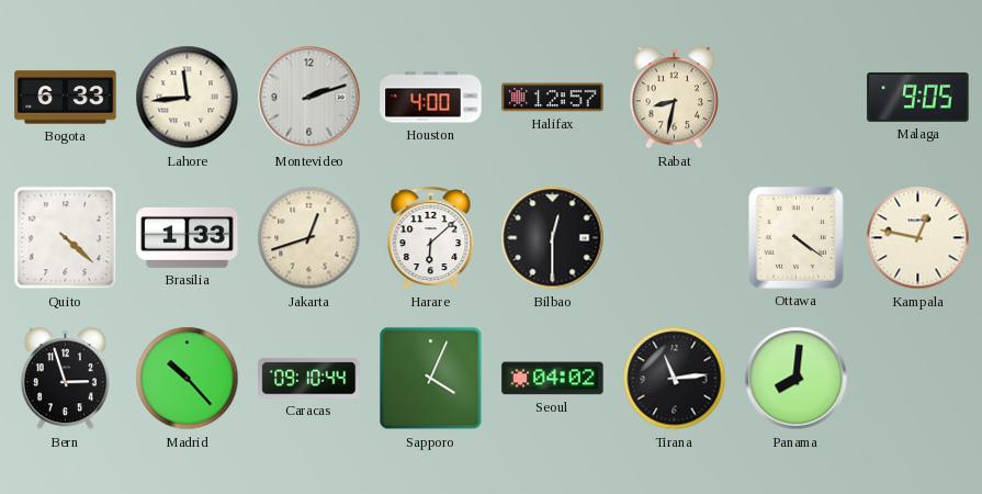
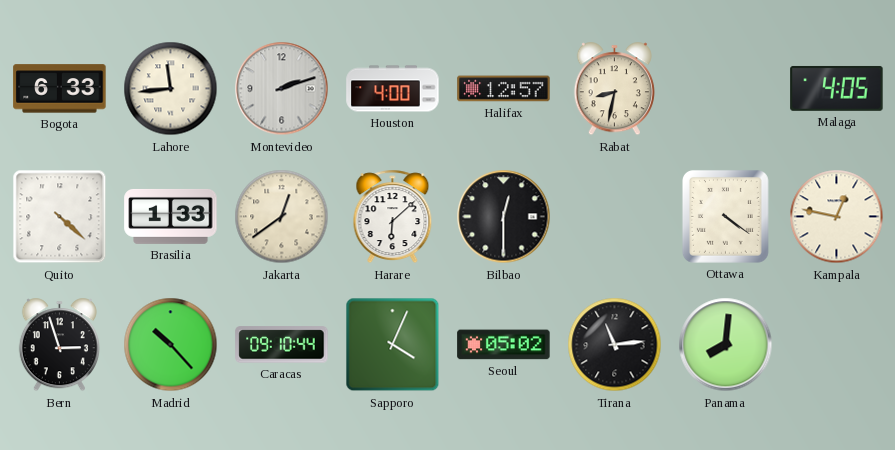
Malaga: 9:05 -> 4:05
Jakarta: 12:42 -> 12:39
Seoul: 04:02 -> 05:02
